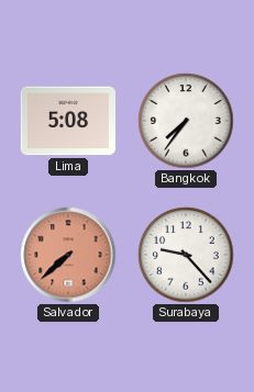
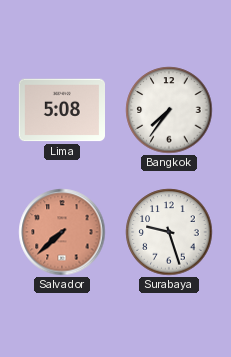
Surabaya: 9:23 -> 9:27
